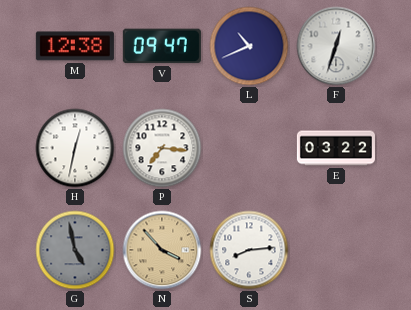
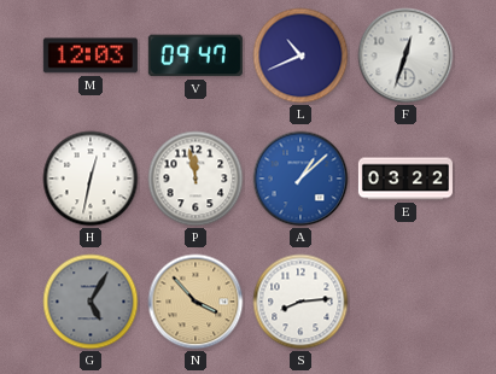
M: 12:38 -> 12:03
P: 7:16 -> 11:58
A: none -> 1:08
G: 4:58 -> 5:05
